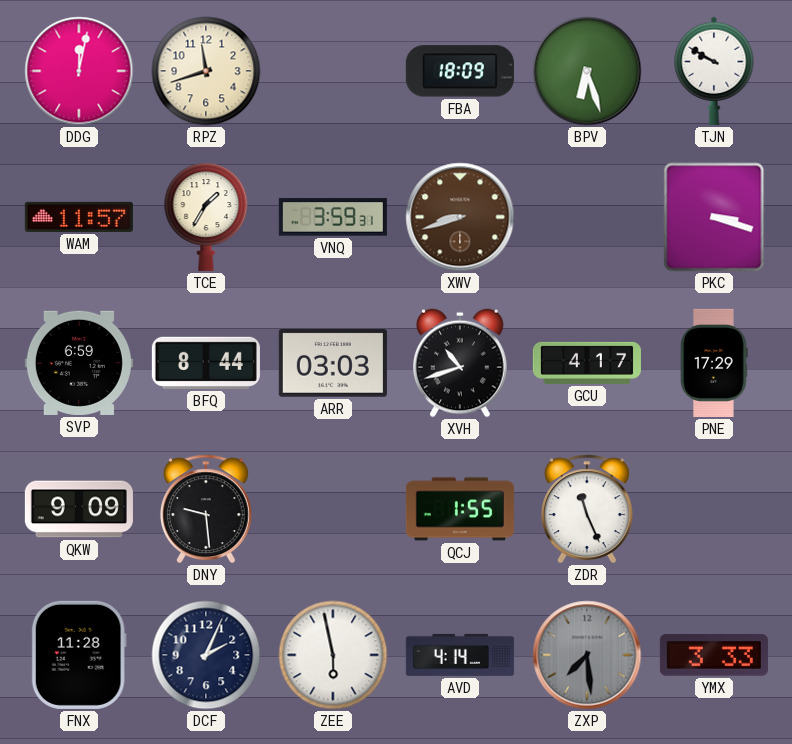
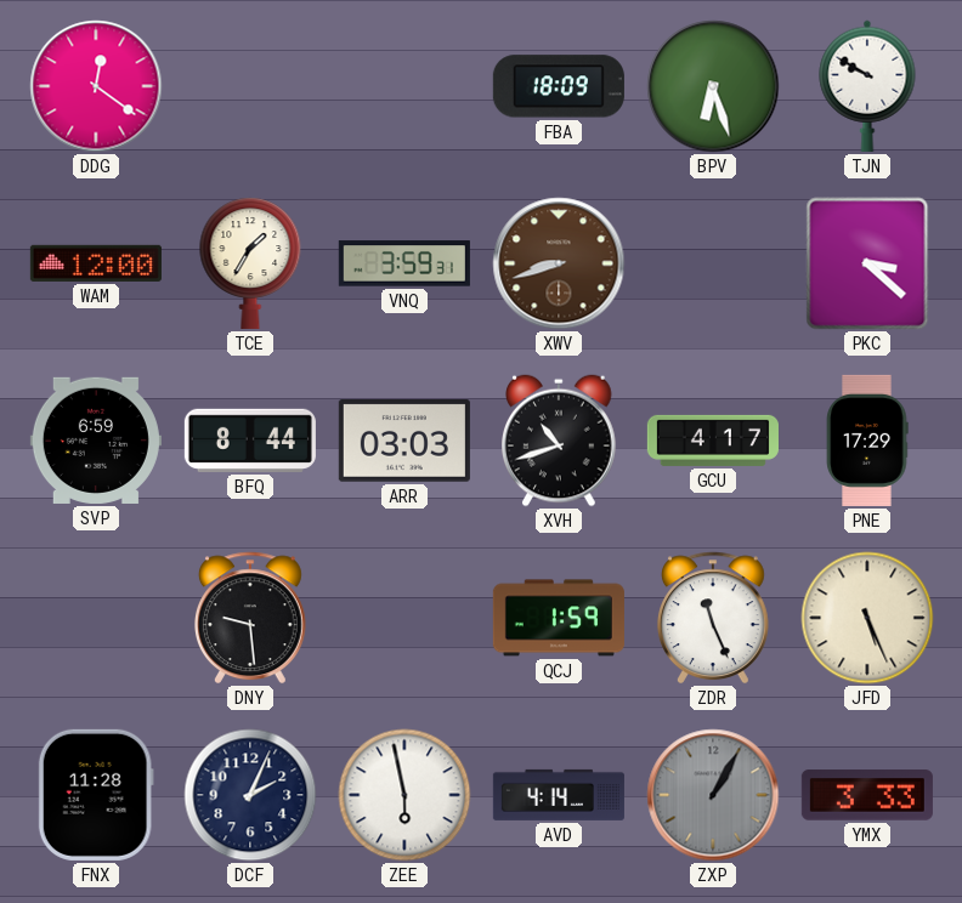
DDG: 12:02 -> 12:21
RPZ: 11:42 -> none
WAM: 11:57 -> 12:00
PKC: 3:18 -> 3:22
QKW: 9:09 -> none
QCJ: 1:55 -> 1:59
JFD: none -> 5:26
ZXP: 7:29 -> 1:05
